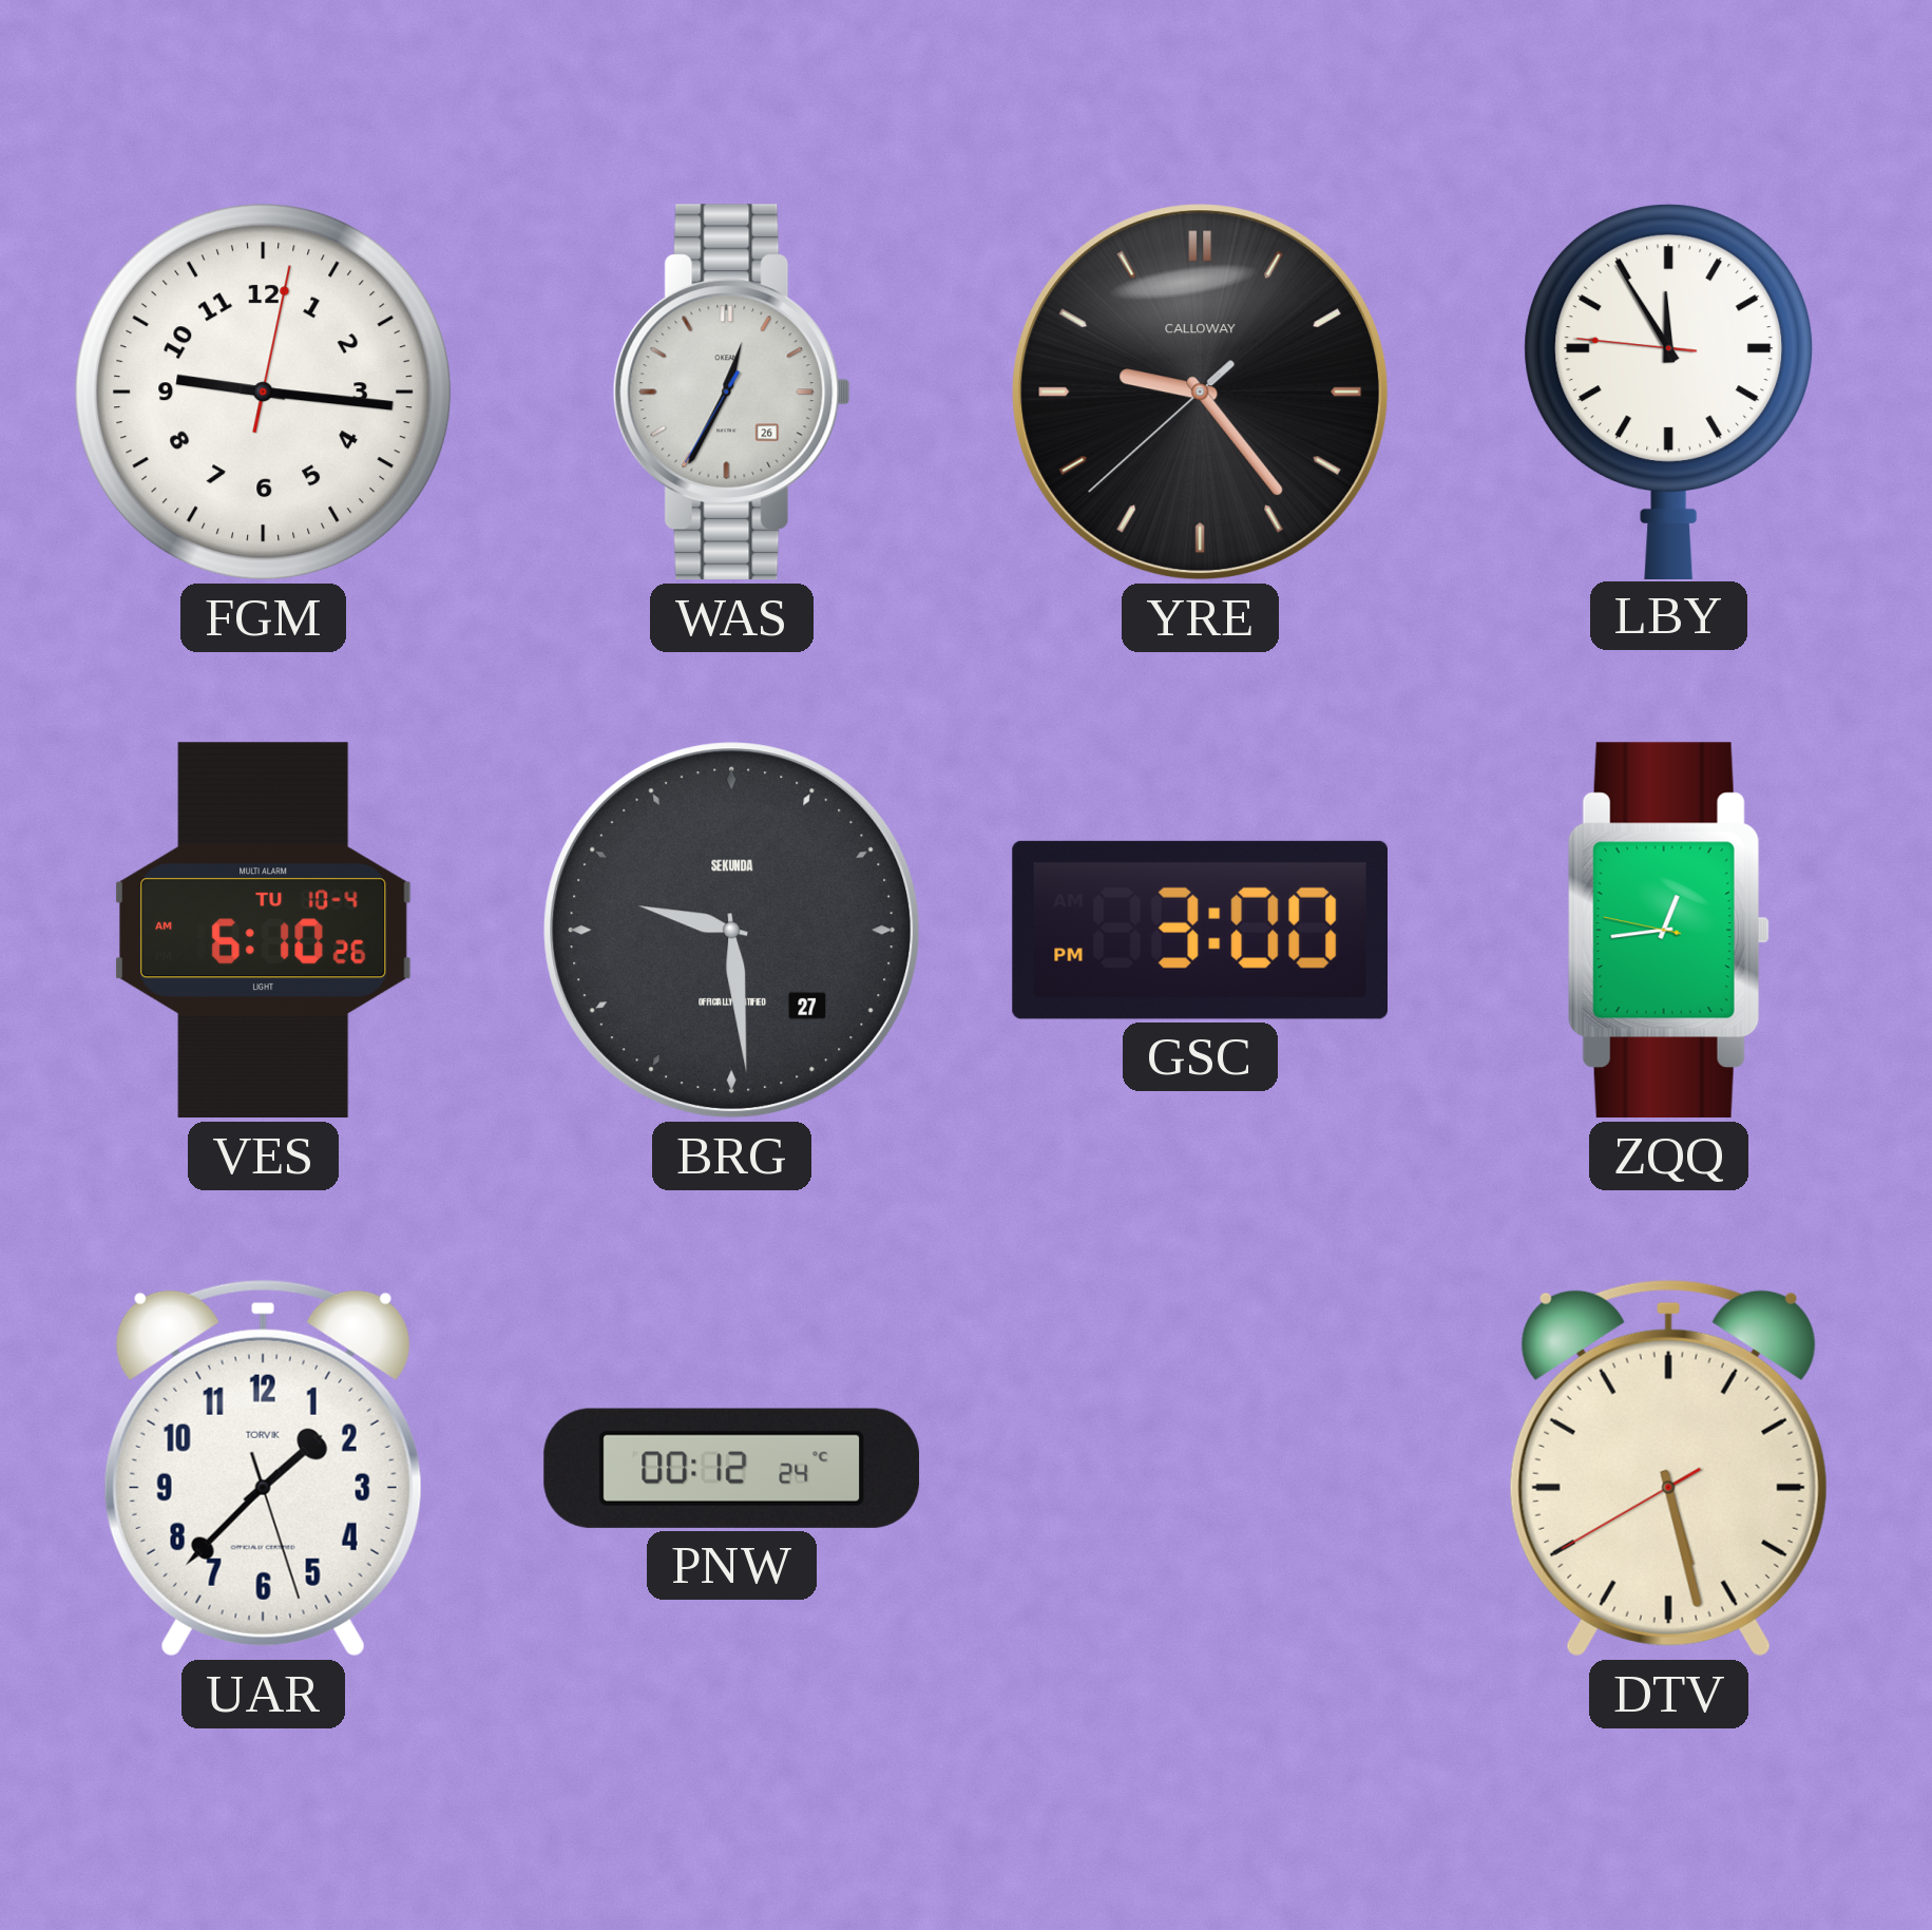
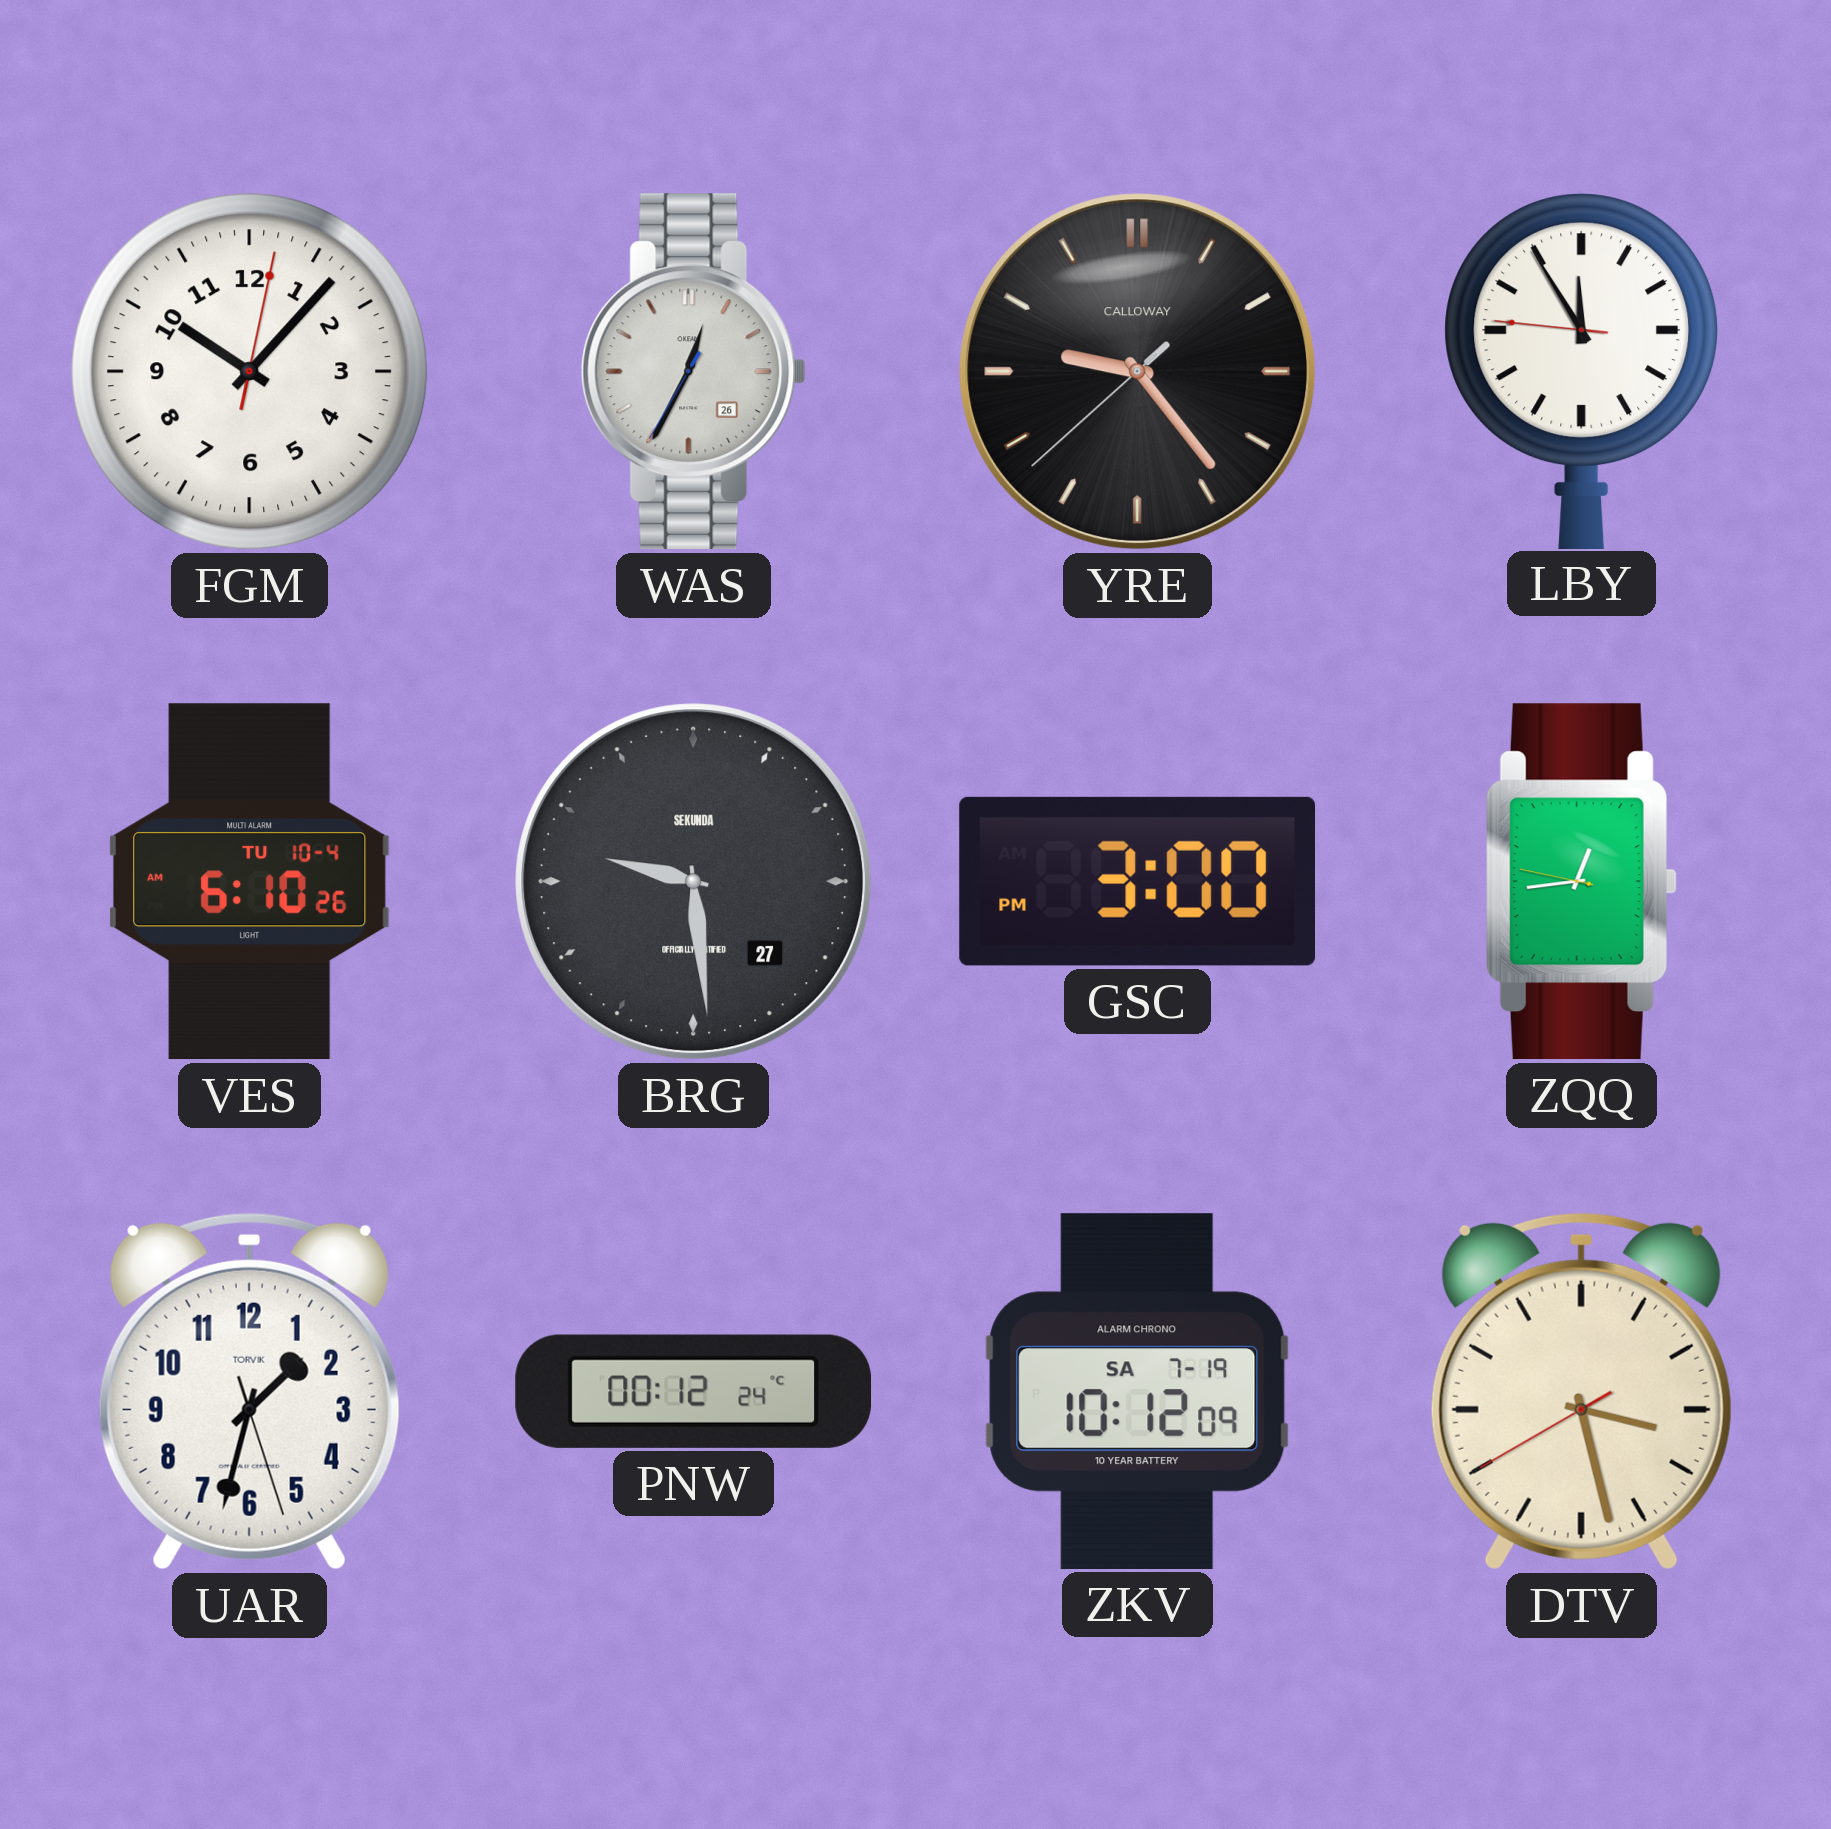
FGM: 9:16 -> 10:07
UAR: 1:37 -> 1:32
ZKV: none -> 10:12
DTV: 5:27 -> 3:27
